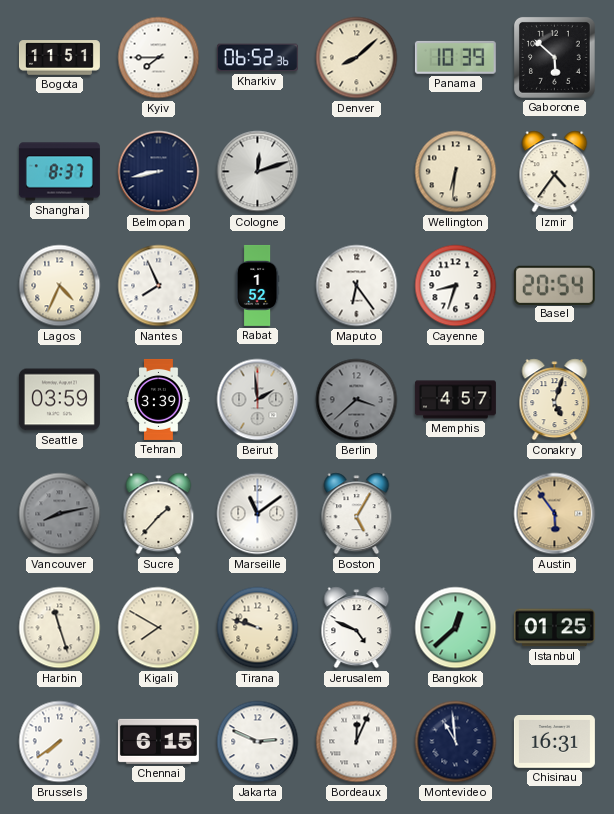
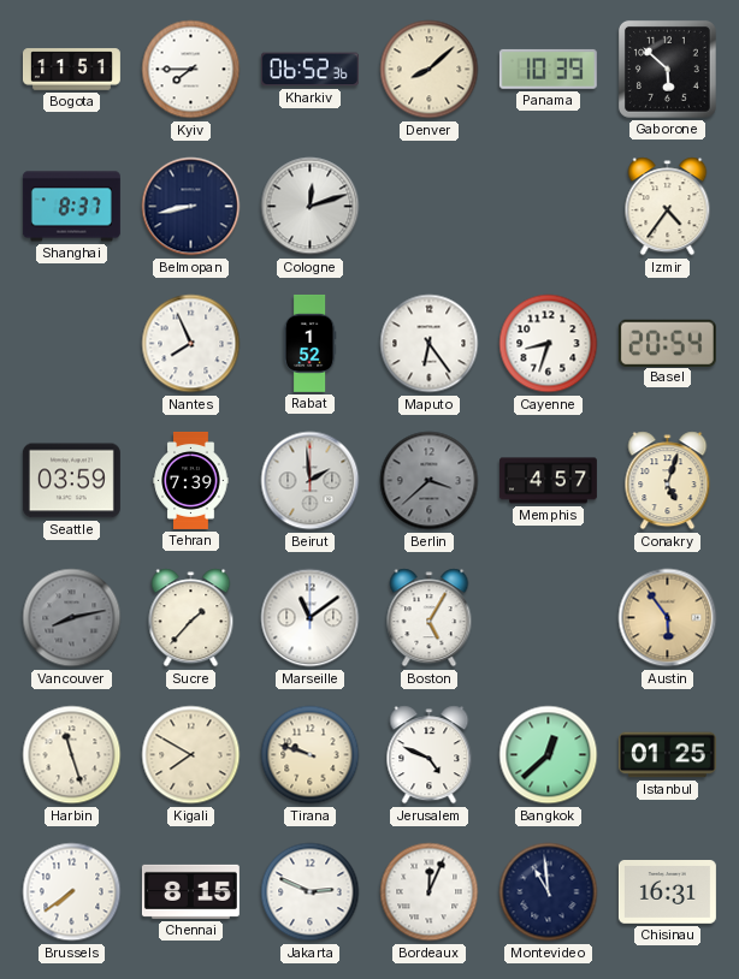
Wellington: 6:31 -> none
Lagos: 4:34 -> none
Tehran: 3:39 -> 7:39
Chennai: 6:15 -> 8:15
